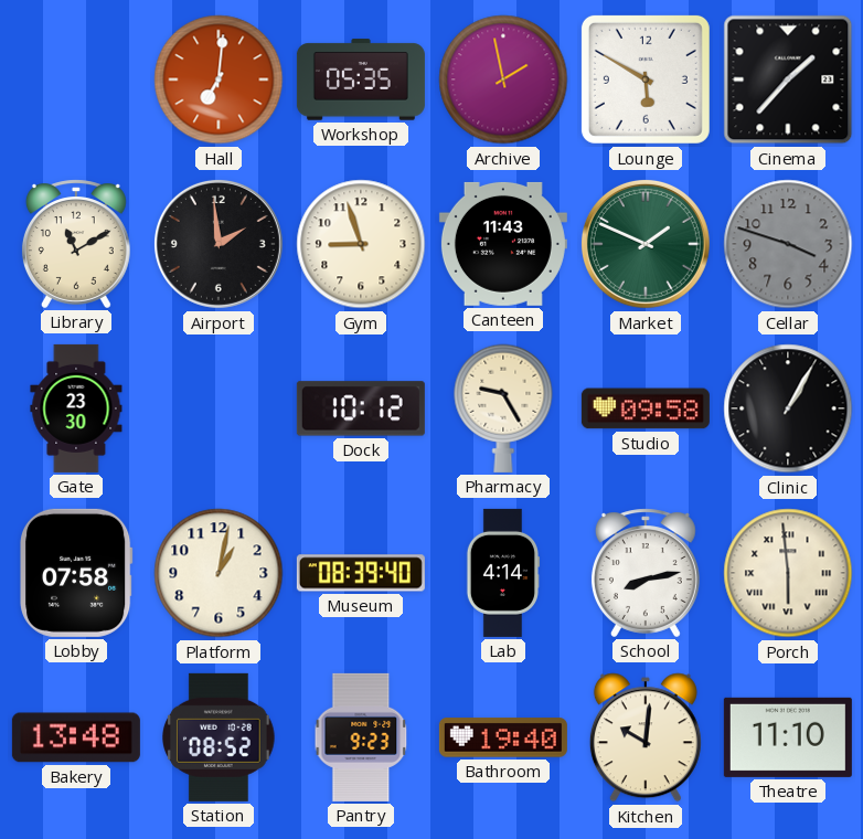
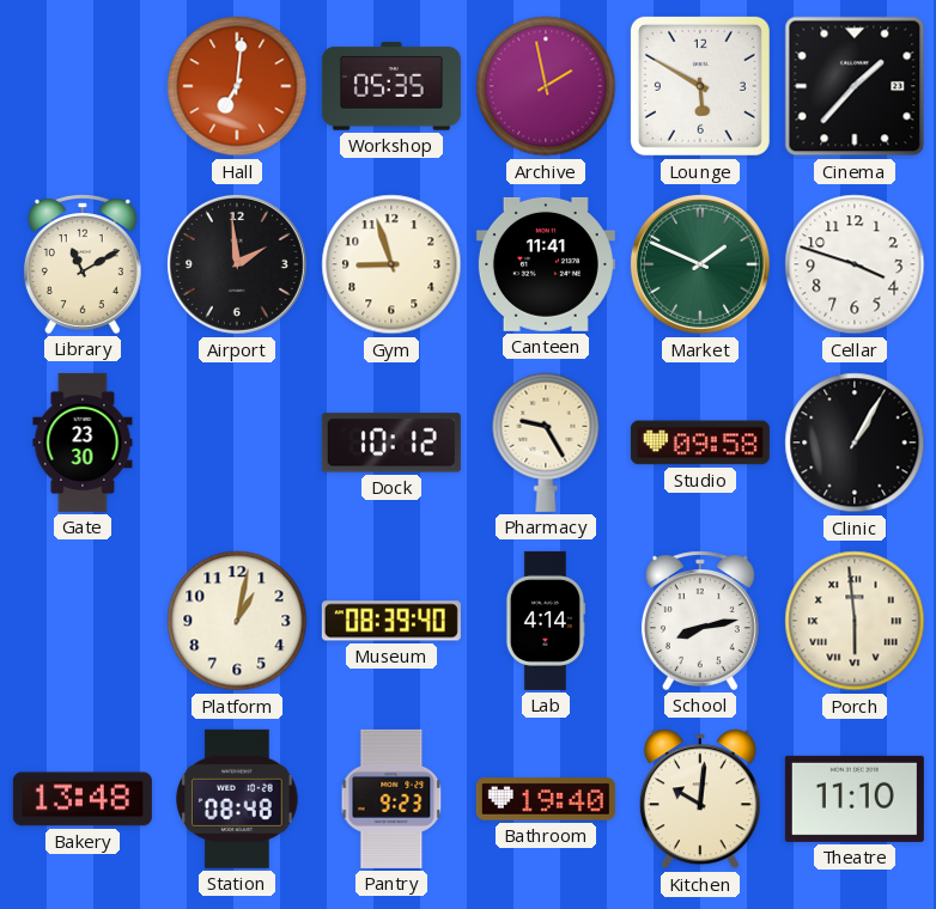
Canteen: 11:43 -> 11:41
Cellar dial: grey -> white
Lobby: 07:58 -> none
Station: 08:52 -> 08:48
